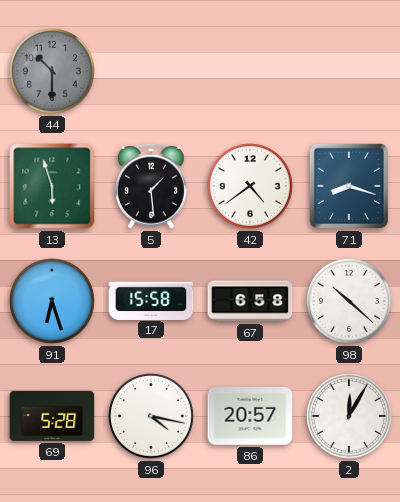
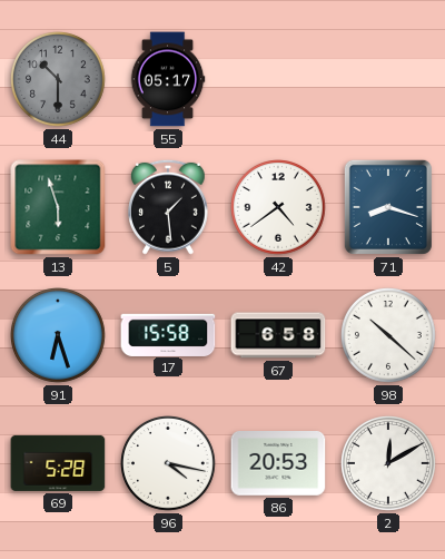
55: none -> 05:17
86: 20:57 -> 20:53
2: 12:05 -> 12:10
